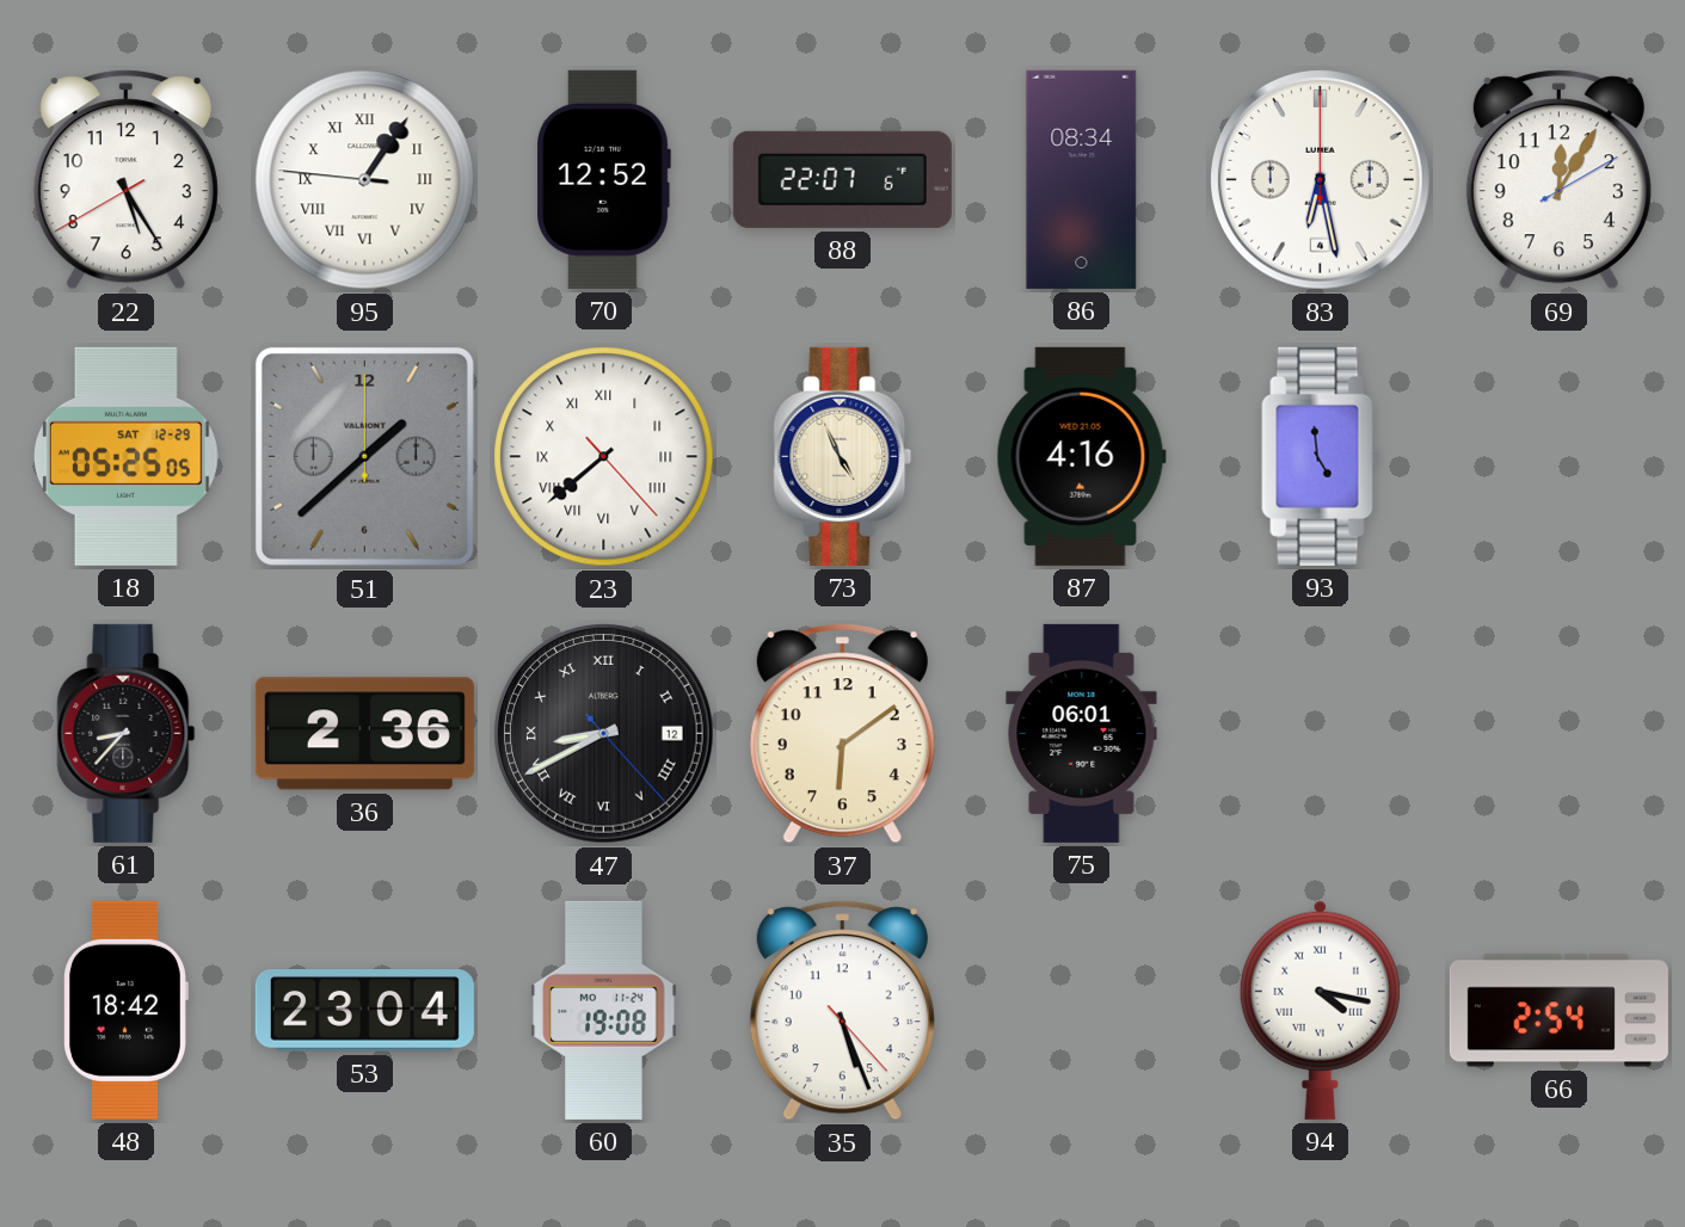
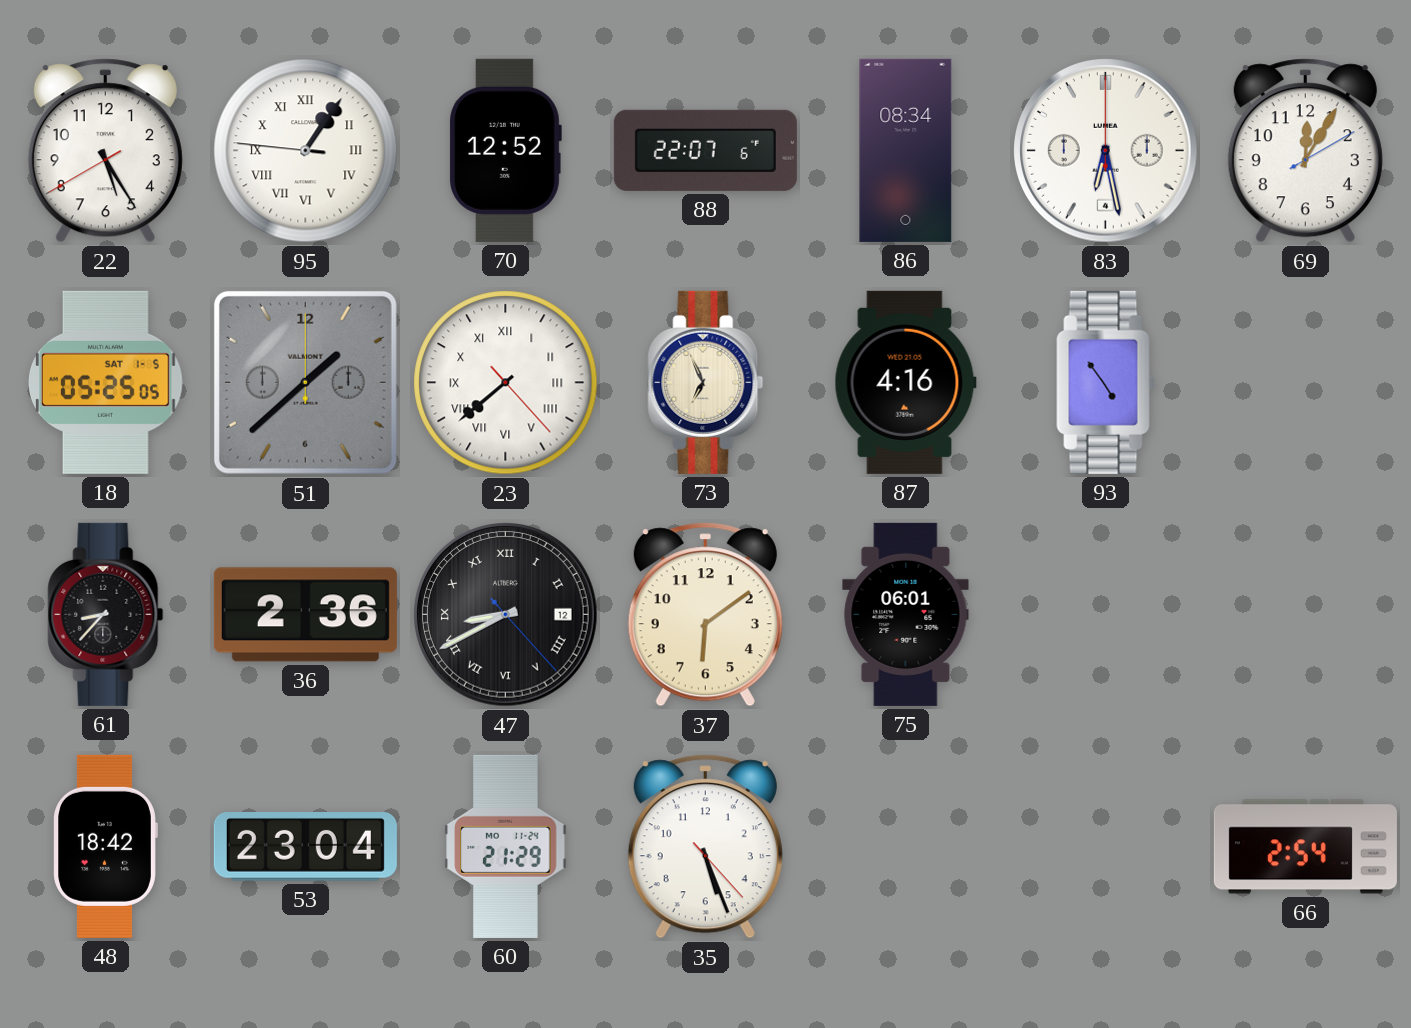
18 date: SAT 12-29 -> SAT 1-5
73: 4:56 -> 6:56
93: 4:59 -> 4:54
60: 19:08 -> 21:29
94: 4:17 -> none
